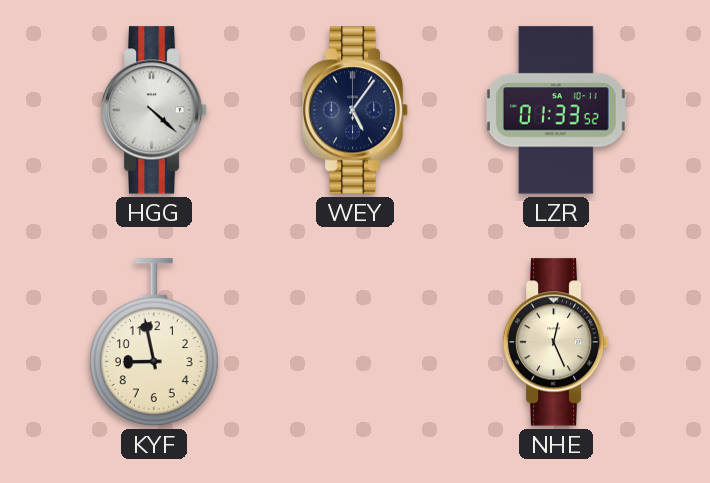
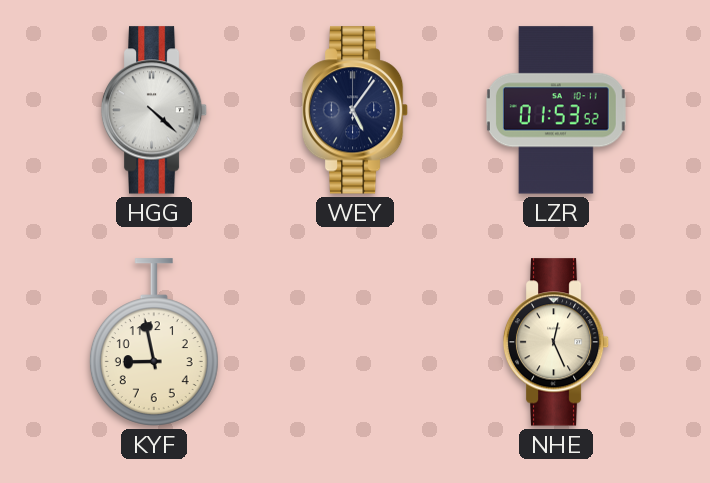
LZR: 01:33 -> 01:53
